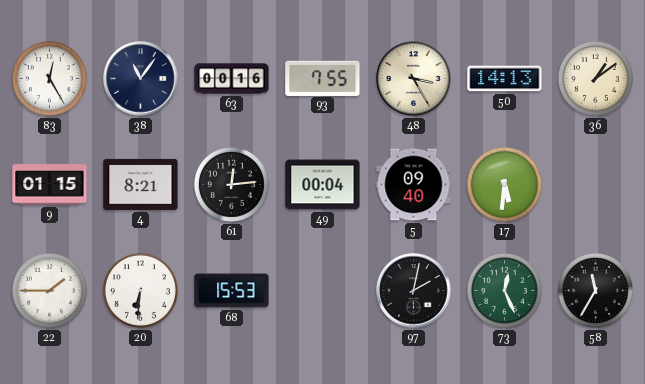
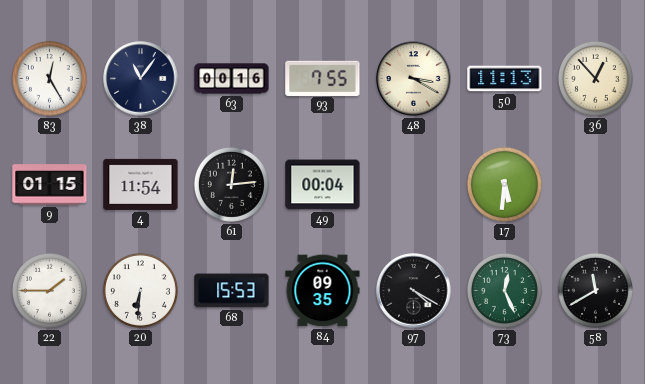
48: 3:25 -> 3:20
50: 14:13 -> 11:13
36: 1:09 -> 12:53
4: 8:21 -> 11:54
5: 09:40 -> none
84: none -> 09:35
97: 2:02 -> 4:20
58: 11:35 -> 11:40
